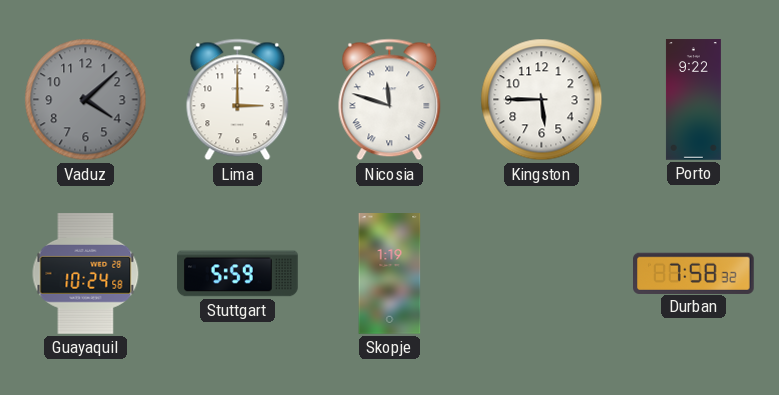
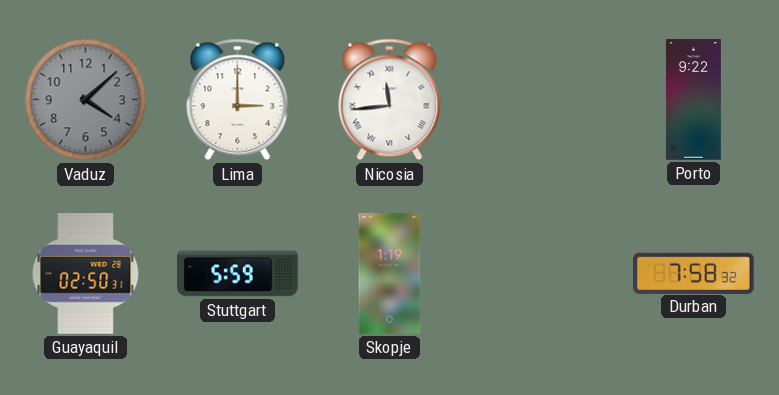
Nicosia: 11:48 -> 11:44
Kingston: 5:45 -> none
Guayaquil: 10:24 -> 02:50
